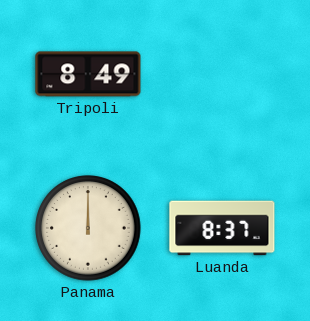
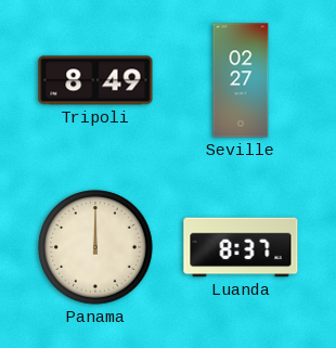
Seville: none -> 02:27
